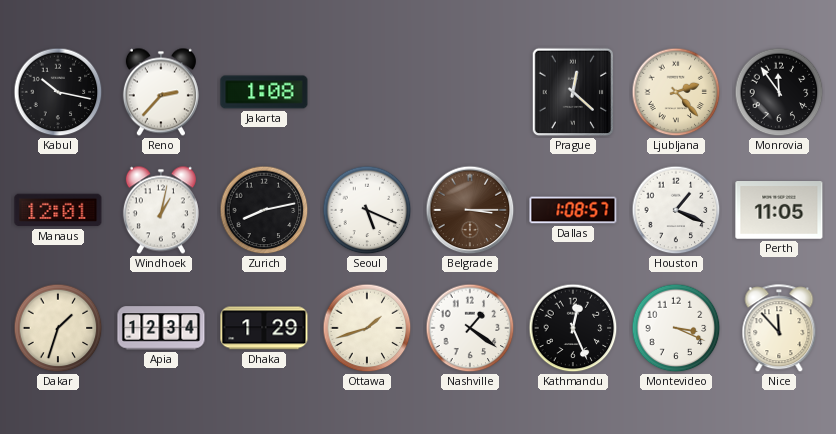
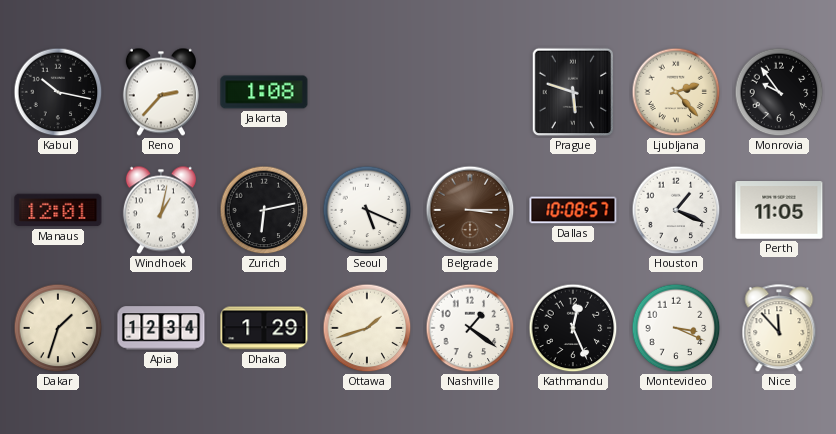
Prague: 12:22 -> 5:48
Monrovia: 11:54 -> 9:54
Zurich: 8:13 -> 6:13
Dallas: 1:08 -> 10:08
